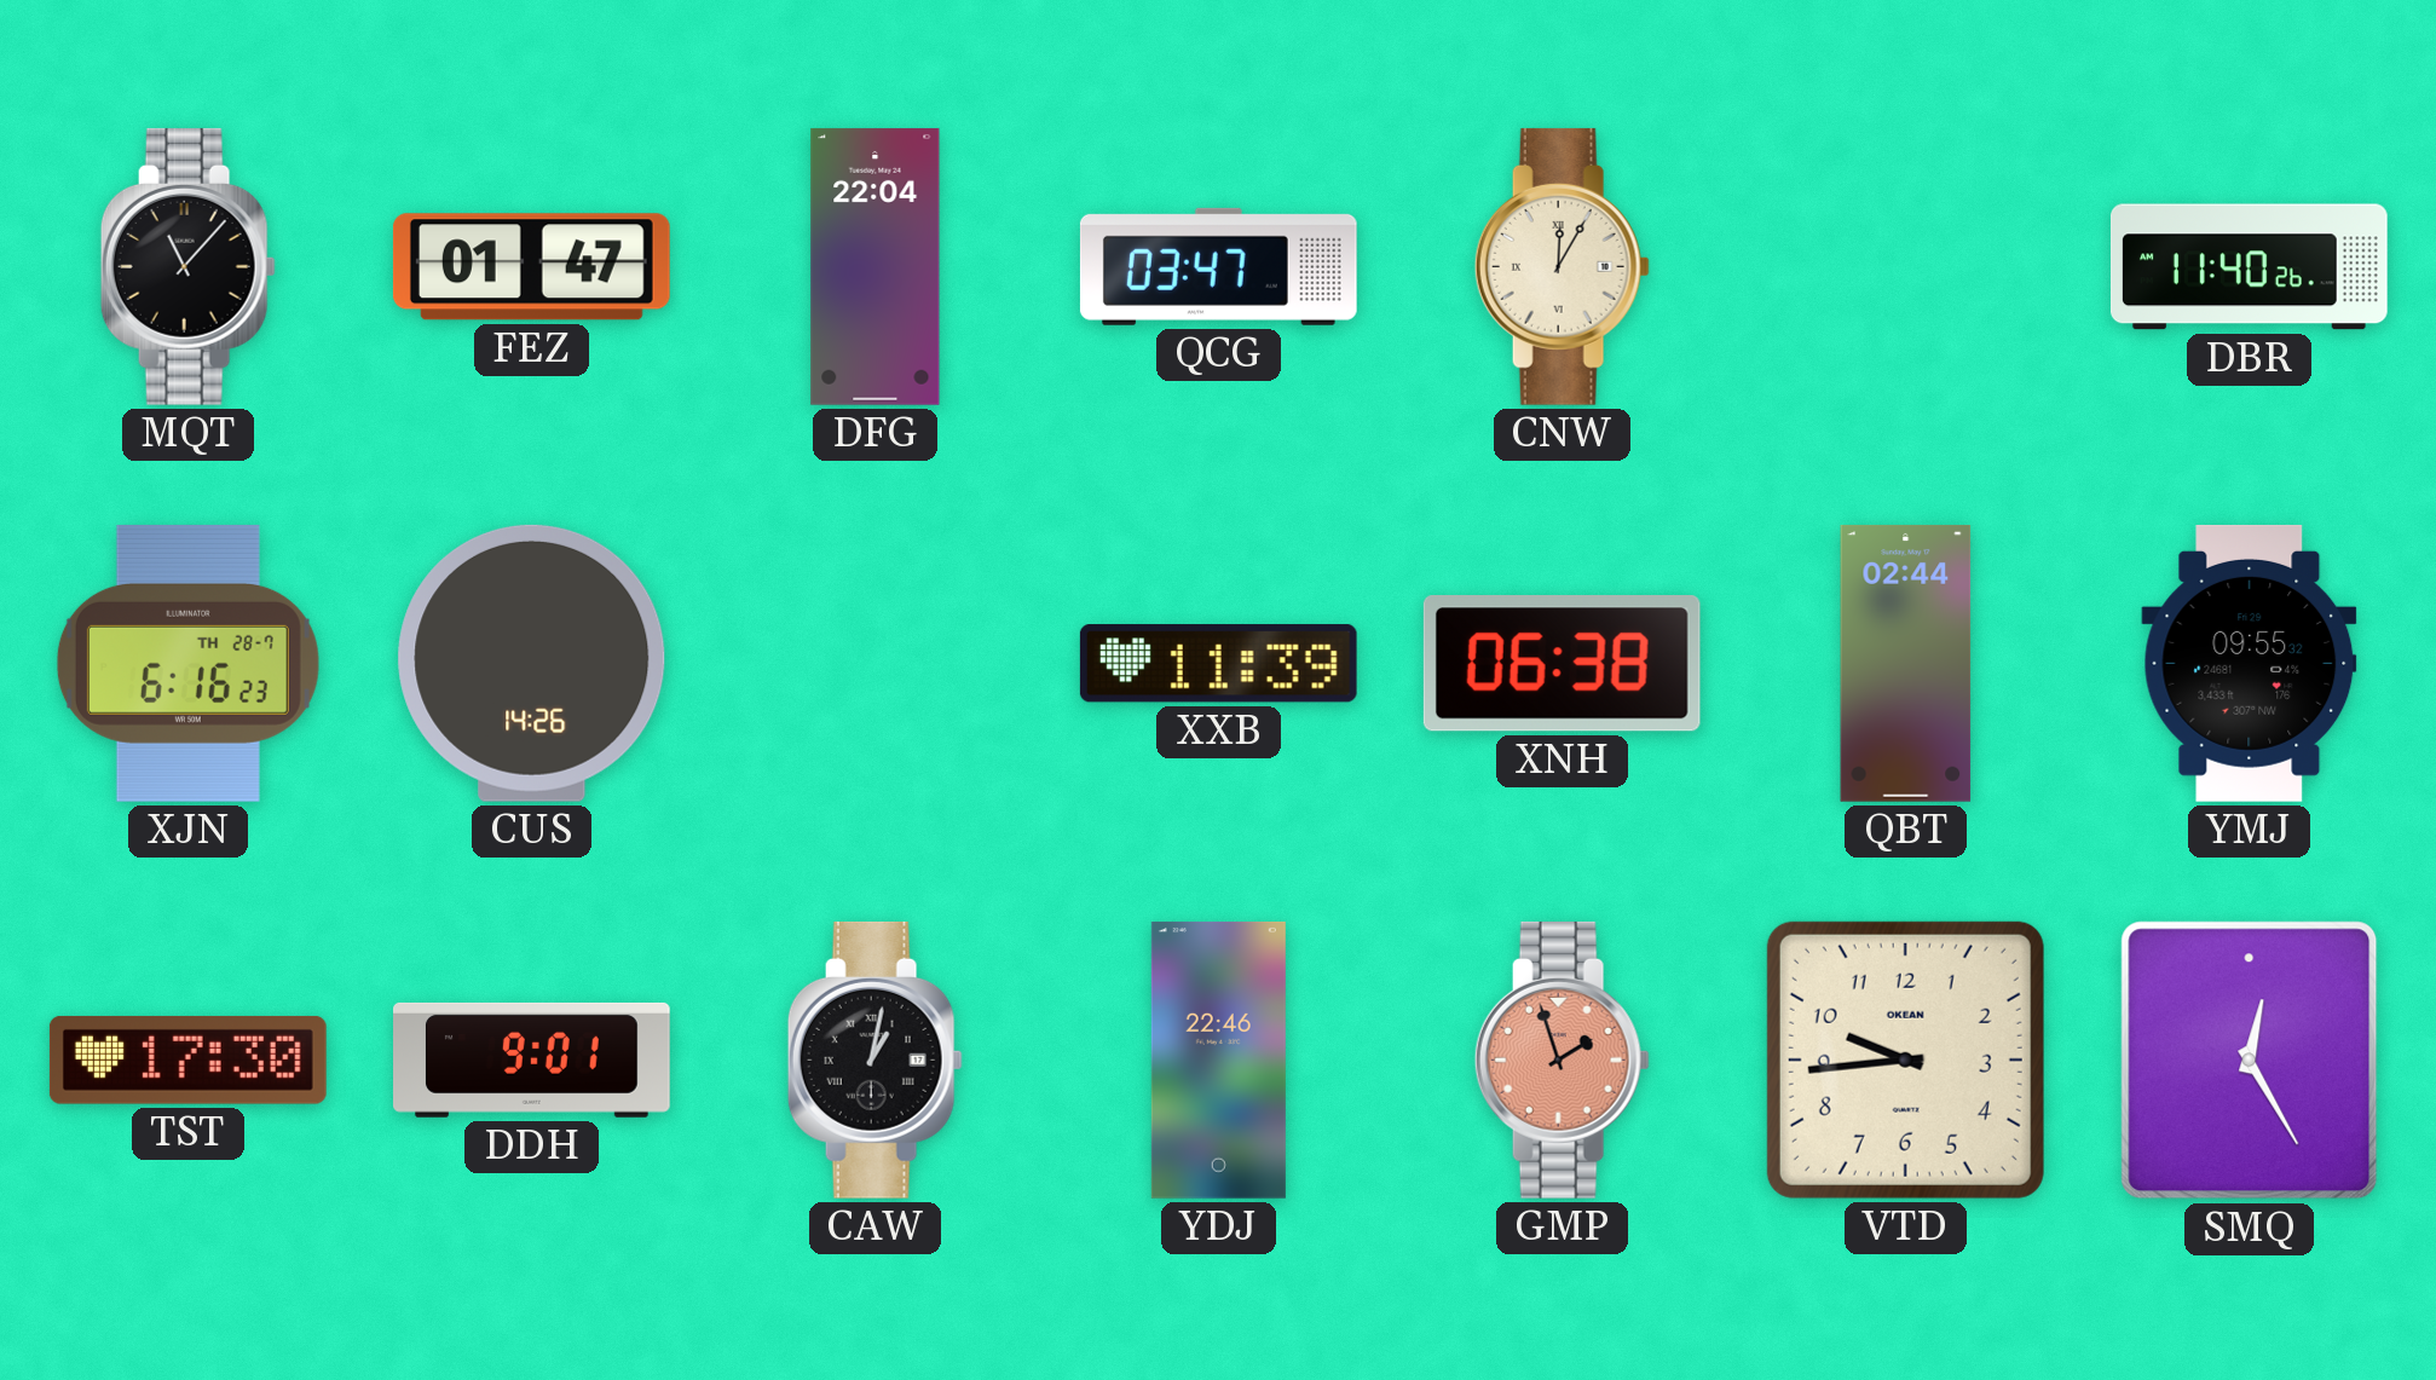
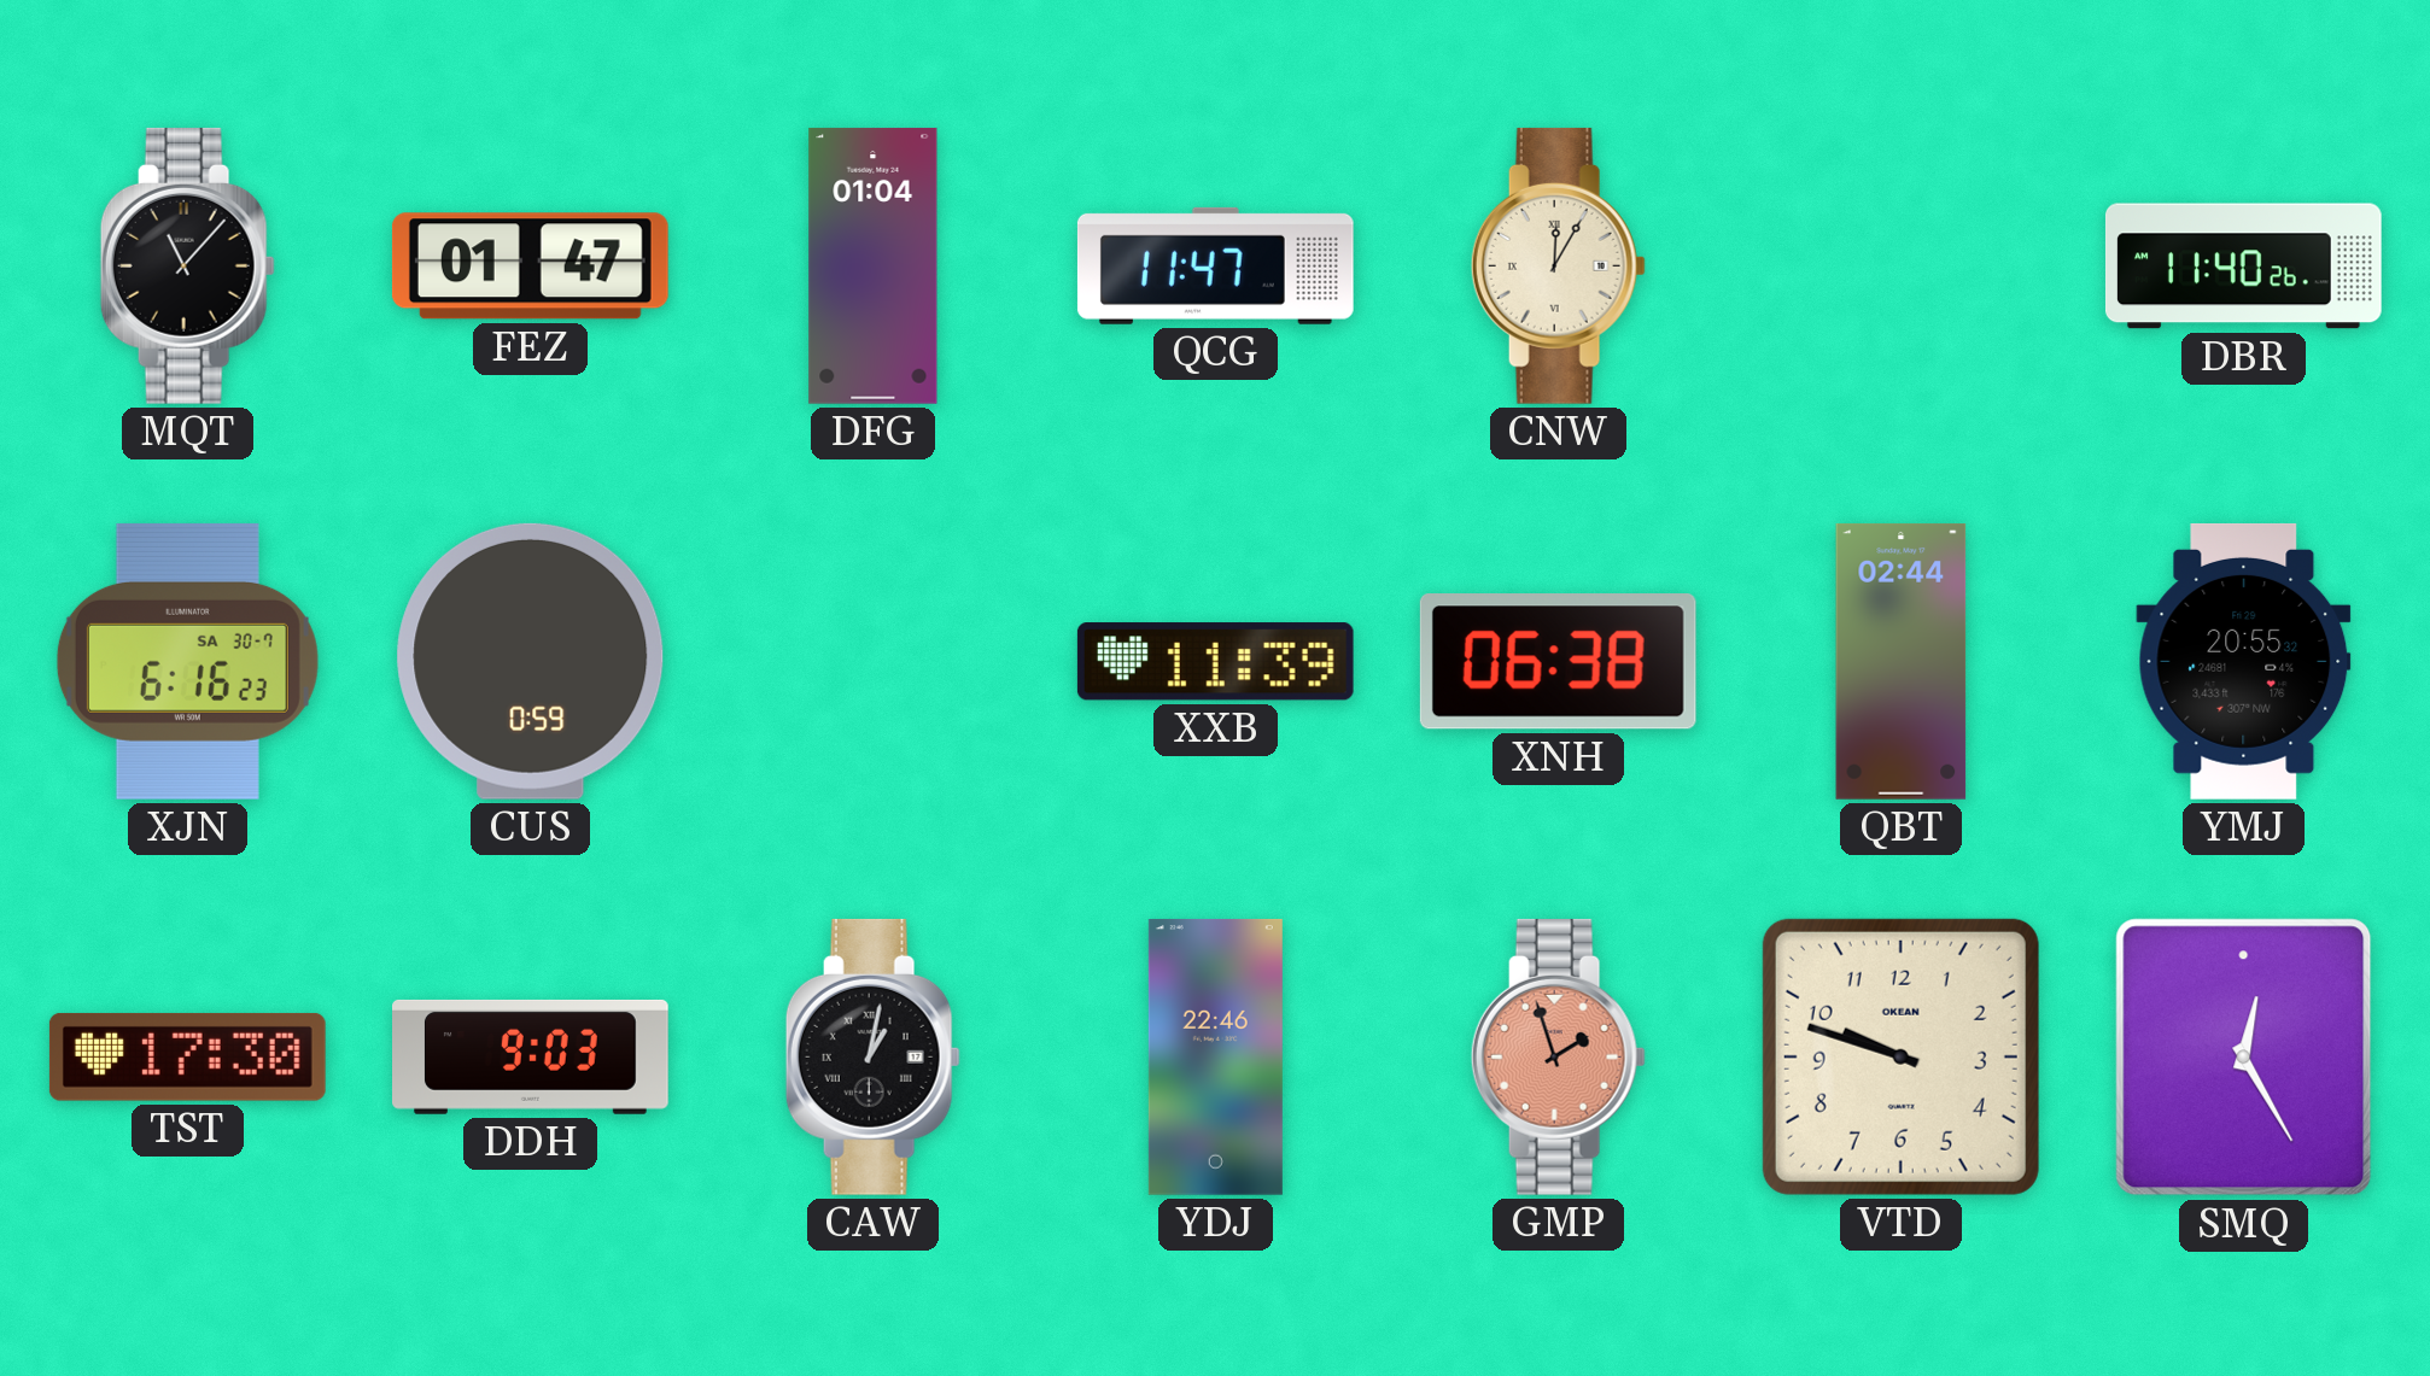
DFG: 22:04 -> 01:04
QCG: 03:47 -> 11:47
XJN date: TH 28-7 -> SA 30-7
CUS: 14:26 -> 0:59
YMJ: 09:55 -> 20:55
DDH: 9:01 -> 9:03
VTD: 9:44 -> 9:48
